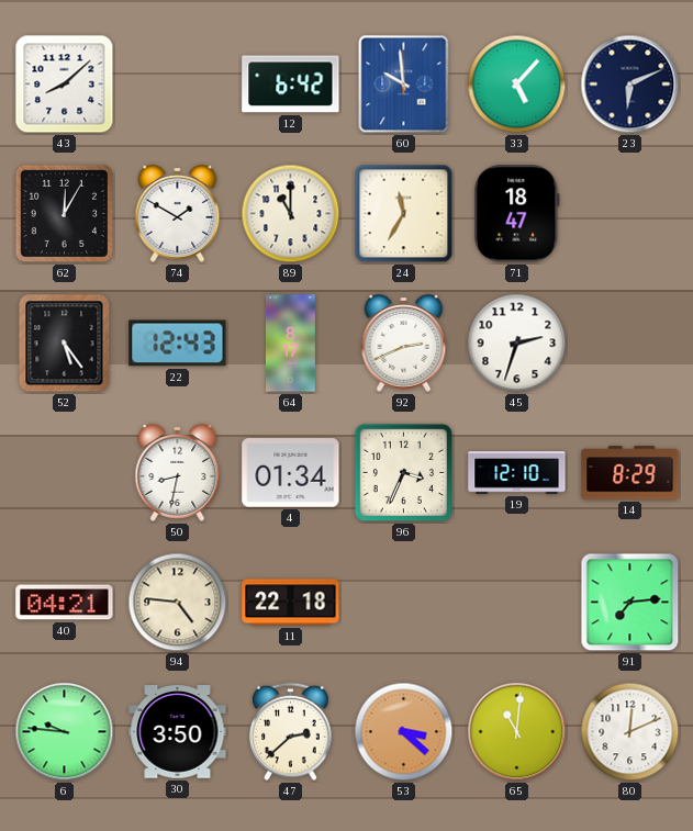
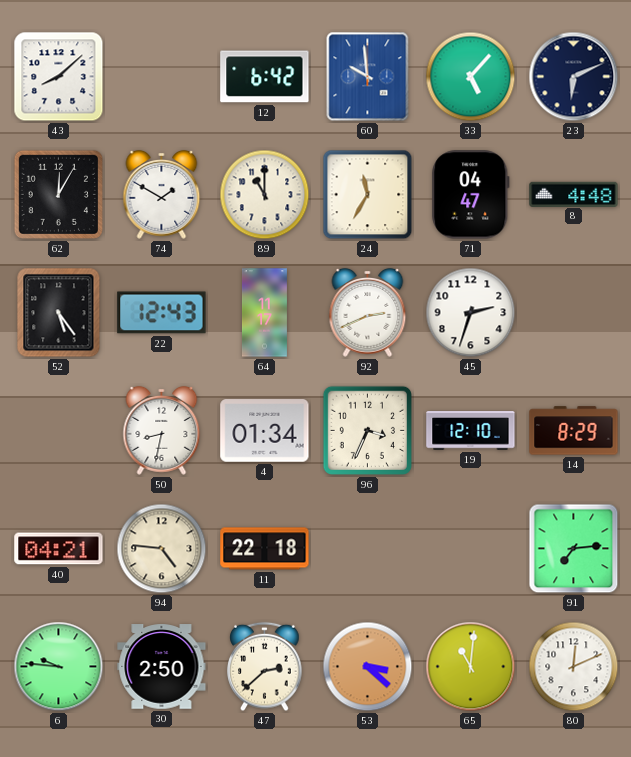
71: 18:47 -> 04:47
8: none -> 4:48
64: 8:17 -> 11:17
30: 3:50 -> 2:50
